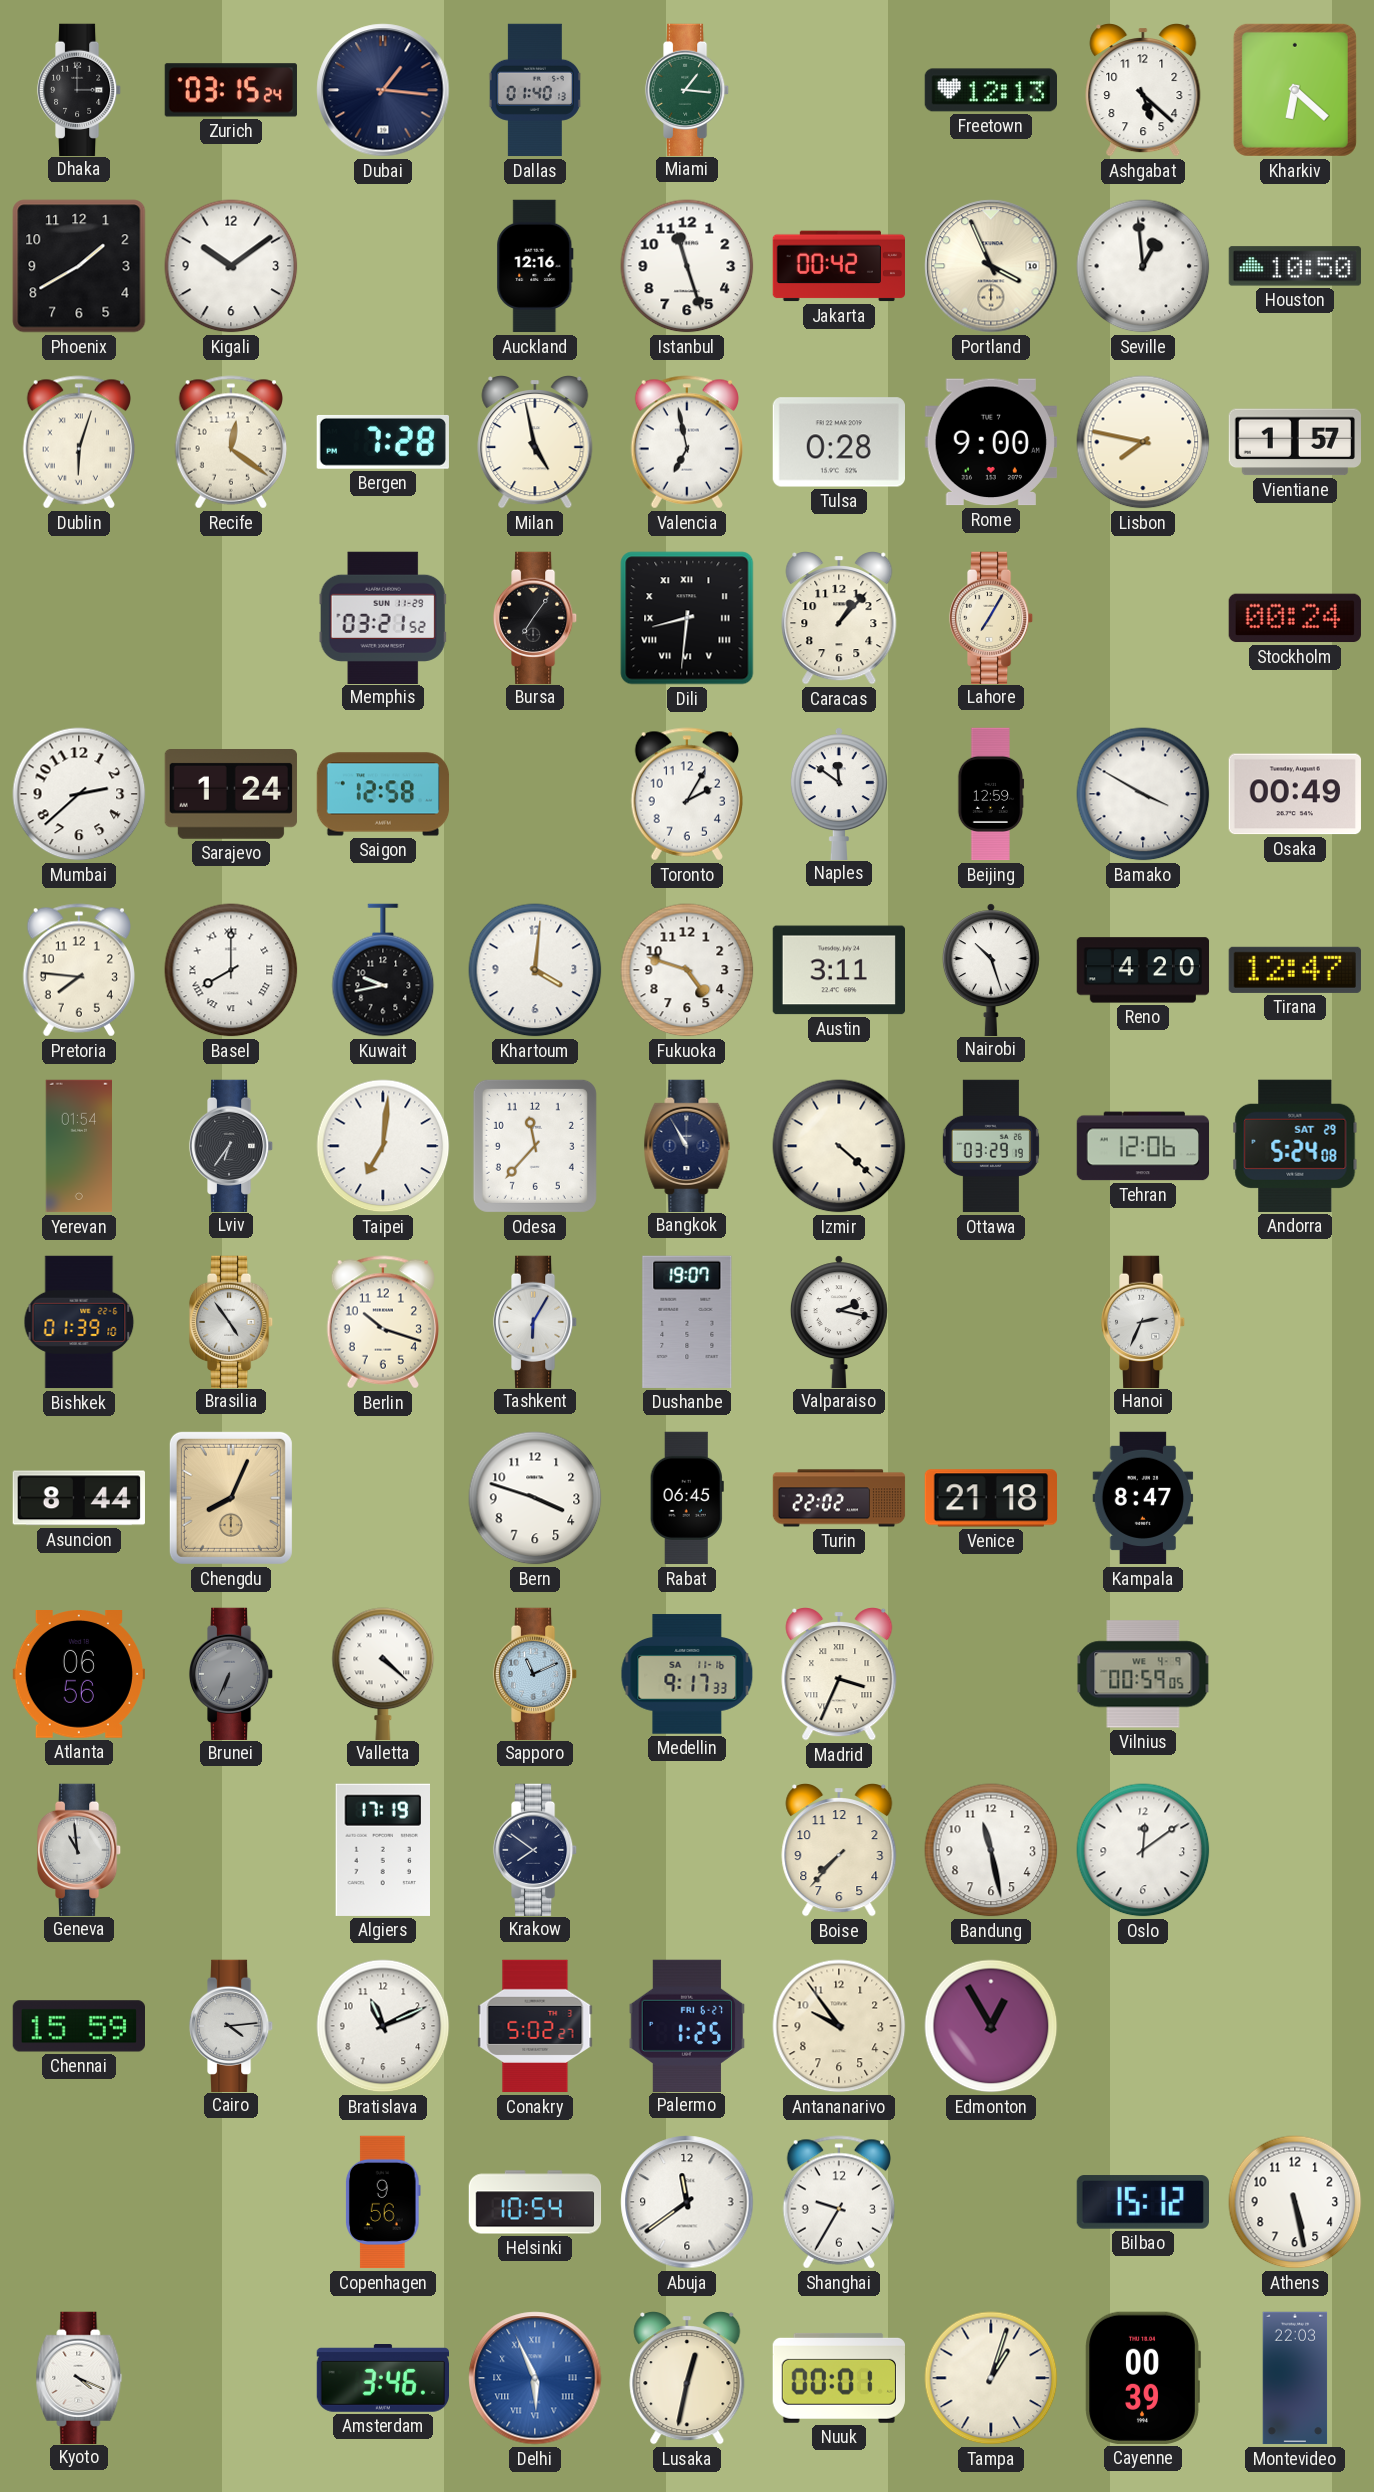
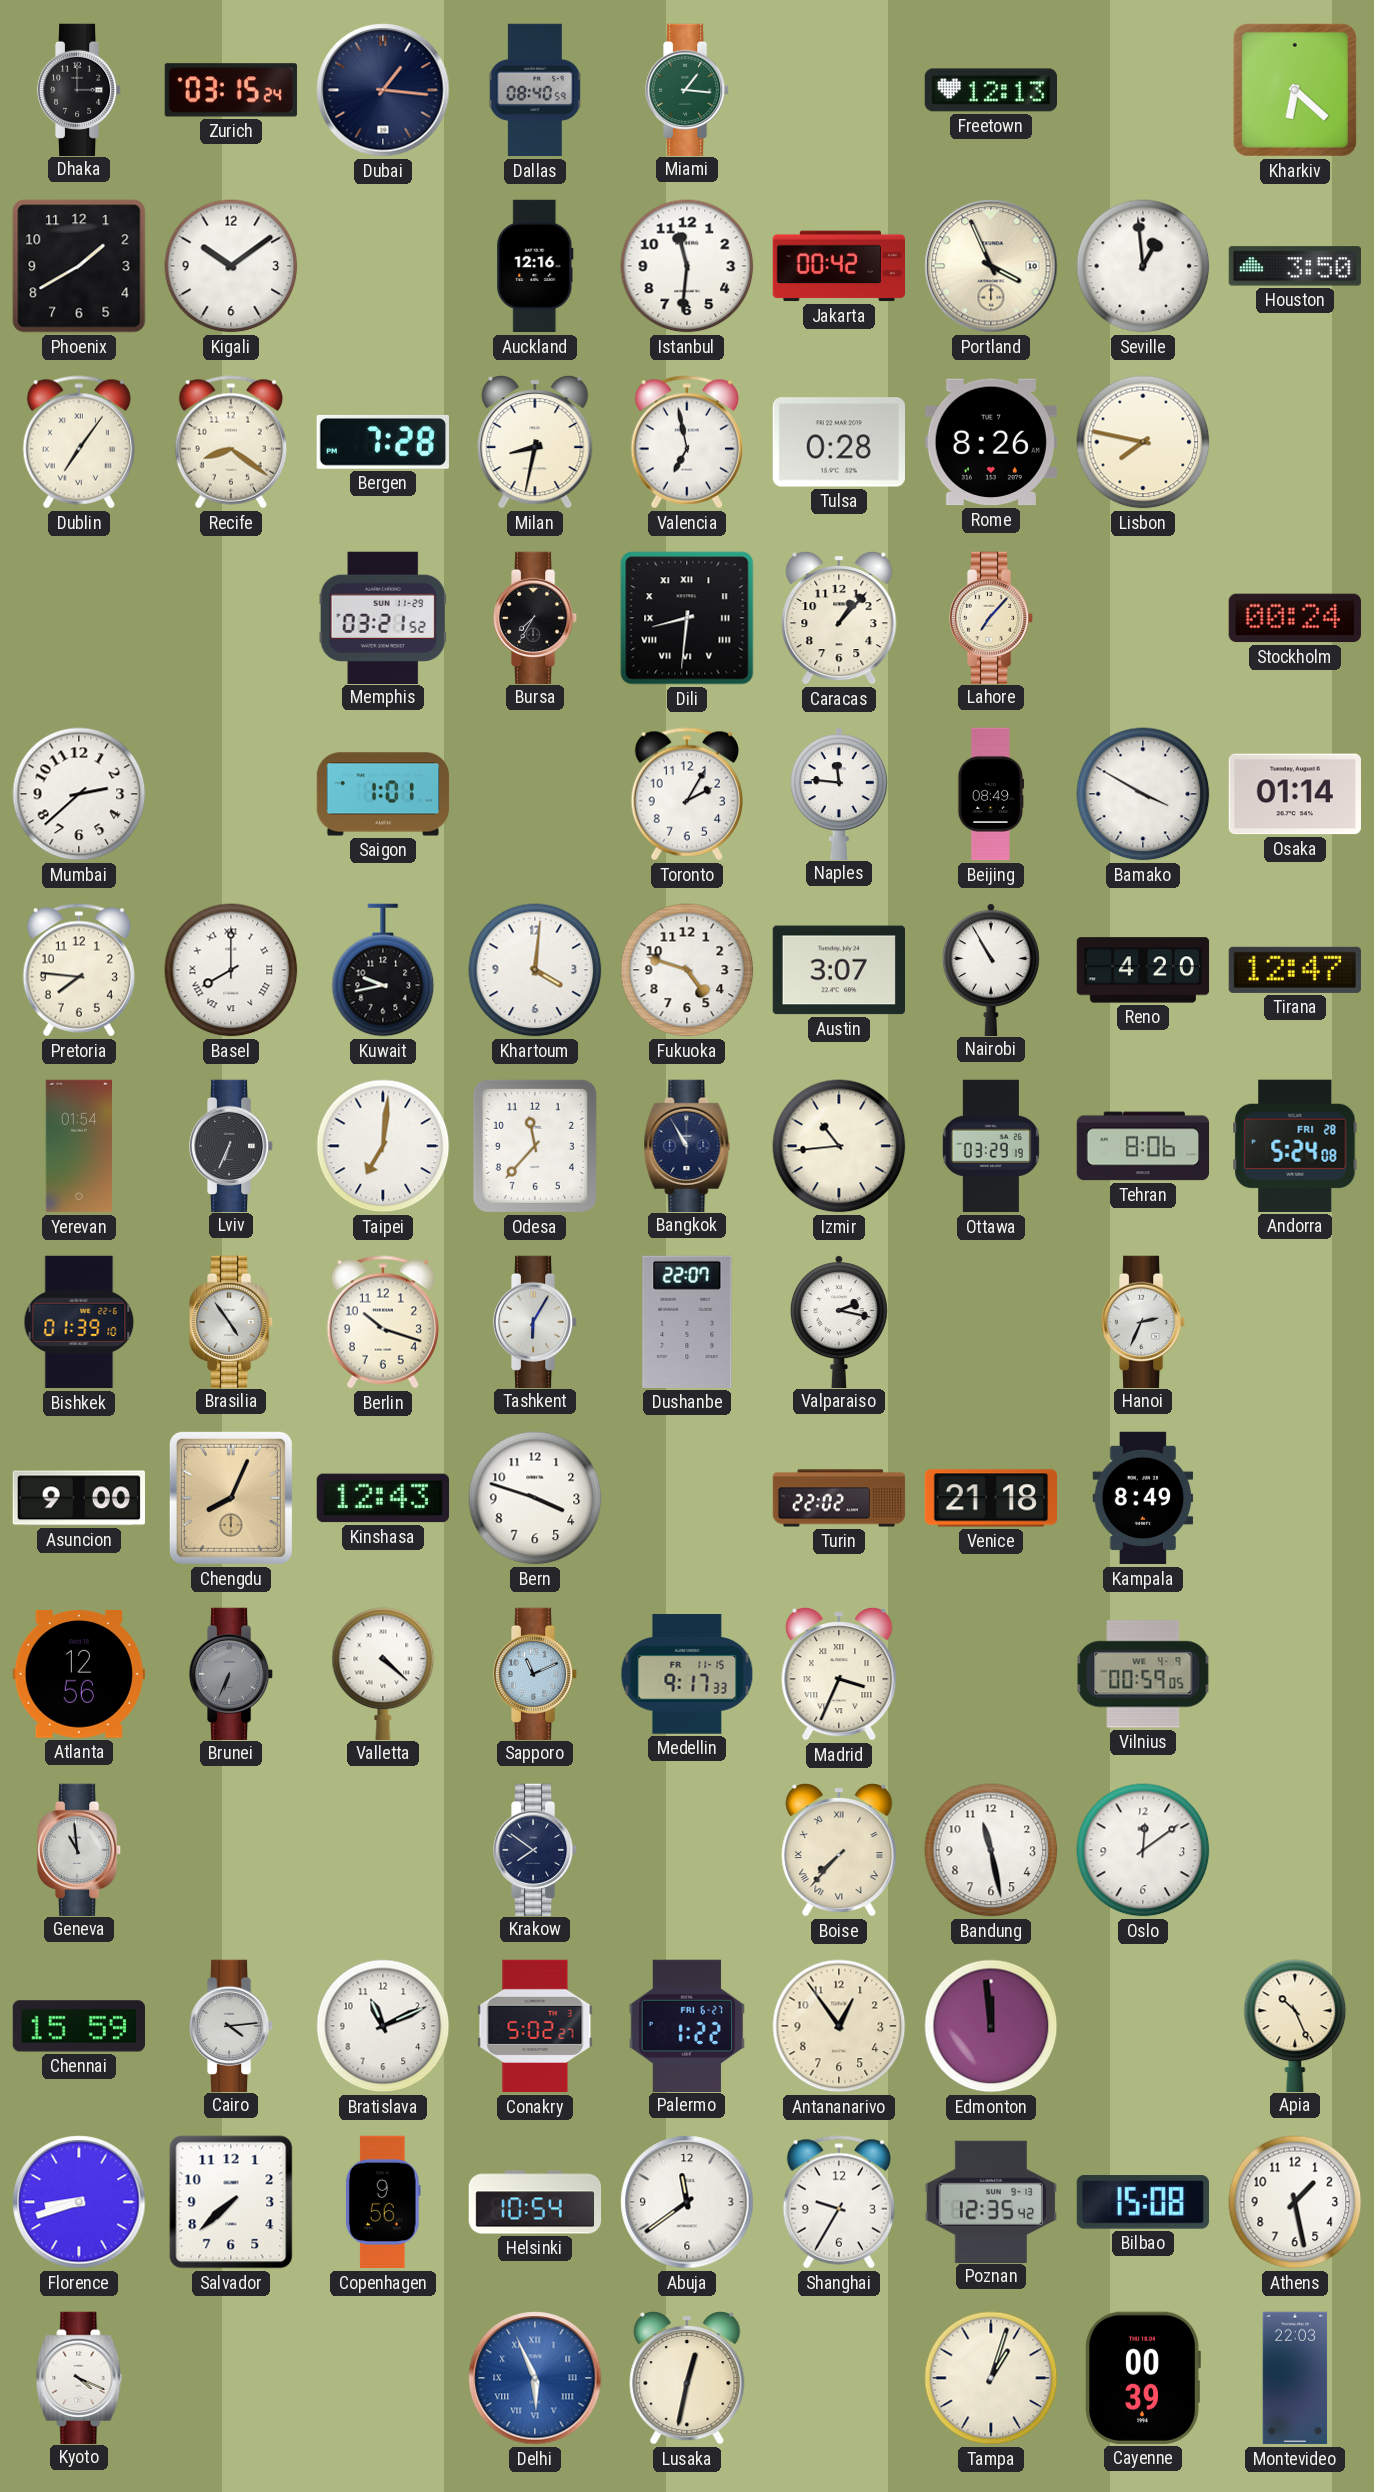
Dallas: 01:40 -> 08:40
Ashgabat: 5:22 -> none
Istanbul: 11:27 -> 11:31
Houston: 10:50 -> 3:50
Dublin: 6:03 -> 7:06
Recife: 12:21 -> 8:21
Milan: 4:58 -> 8:32
Rome: 9:00 -> 8:26
Vientiane: 1:57 -> none
Bursa: 7:06 -> 7:35
Lahore: 7:05 -> 7:07
Sarajevo: 1:24 -> none
Saigon: 12:58 -> 1:01
Naples: 11:51 -> 11:46
Beijing: 12:59 -> 08:49
Osaka: 00:49 -> 01:14
Austin: 3:11 -> 3:07
Nairobi: 10:27 -> 10:55
Lviv: 6:36 -> 6:34
Izmir: 4:22 -> 10:44
Tehran: 12:06 -> 8:06
Andorra date: SAT 29 -> FRI 28
Dushanbe: 19:07 -> 22:07
Asuncion: 8:44 -> 9:00
Kinshasa: none -> 12:43
Rabat: 06:45 -> none
Kampala: 8:47 -> 8:49
Atlanta: 06:56 -> 12:56
Medellin date: SA 11-16 -> FR 11-15
Algiers: 17:19 -> none
Boise numerals: Arabic -> Roman
Palermo: 1:25 -> 1:22
Antananarivo: 9:54 -> 12:54
Edmonton: 12:55 -> 11:59
Apia: none -> 10:26
Florence: none -> 8:42
Salvador: none -> 7:38
Poznan: none -> 12:35
Bilbao: 15:12 -> 15:08
Athens: 5:28 -> 1:28
Amsterdam: 3:46 -> none
Nuuk: 00:01 -> none
